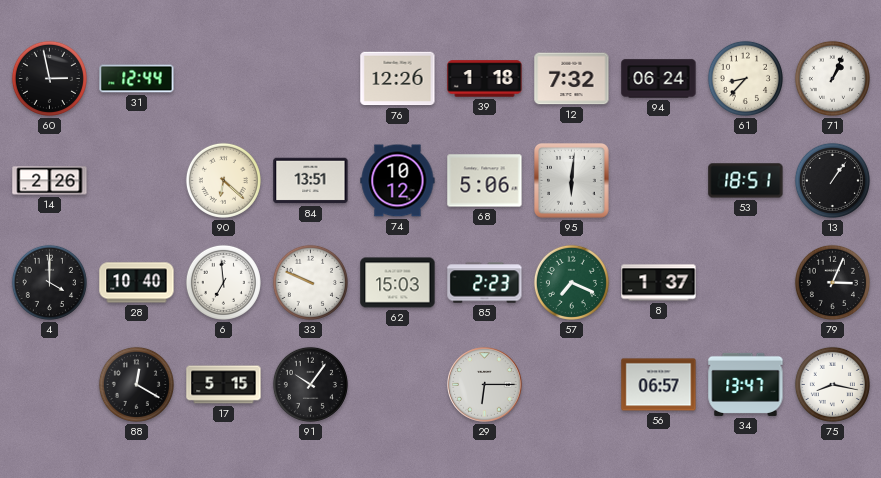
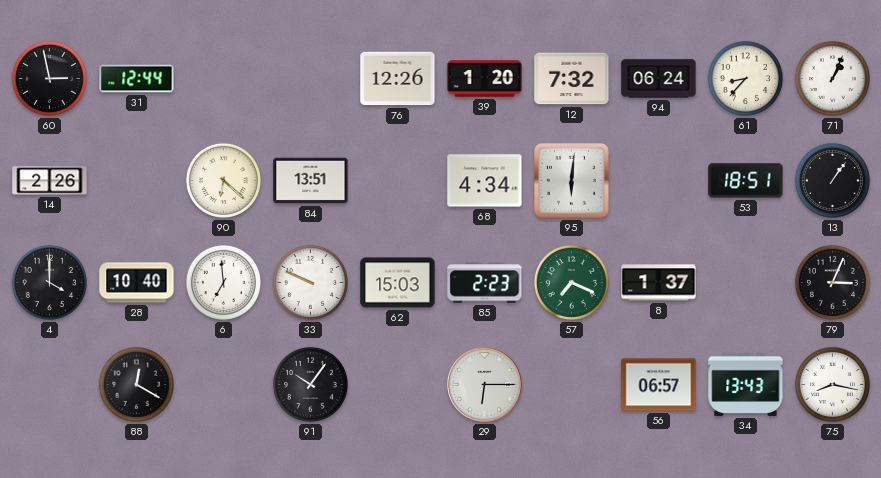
39: 1:18 -> 1:20
74: 10:12 -> none
68: 5:06 -> 4:34
17: 5:15 -> none
34: 13:47 -> 13:43
